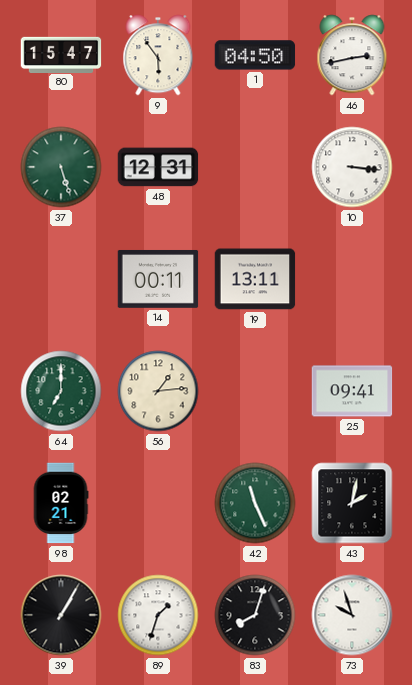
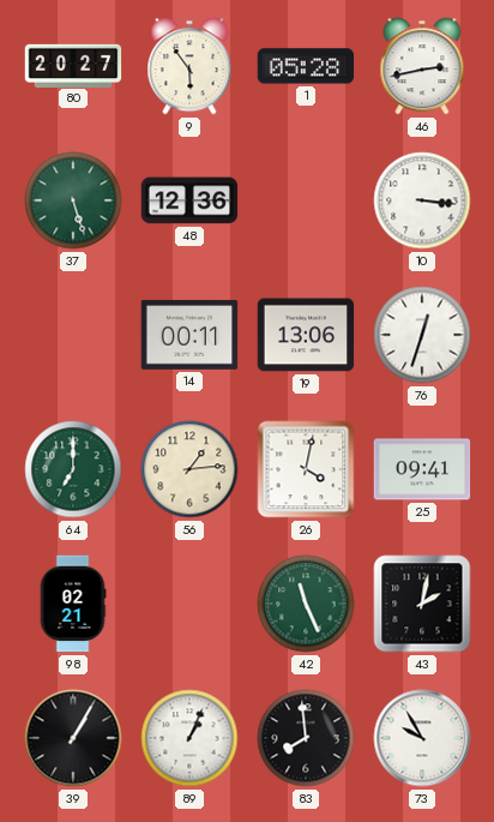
80: 15:47 -> 20:27
1: 04:50 -> 05:28
48: 12:31 -> 12:36
19: 13:11 -> 13:06
76: none -> 12:33
26: none -> 4:02
89: 1:33 -> 1:04
83: 8:03 -> 7:59
73: 9:57 -> 9:55
